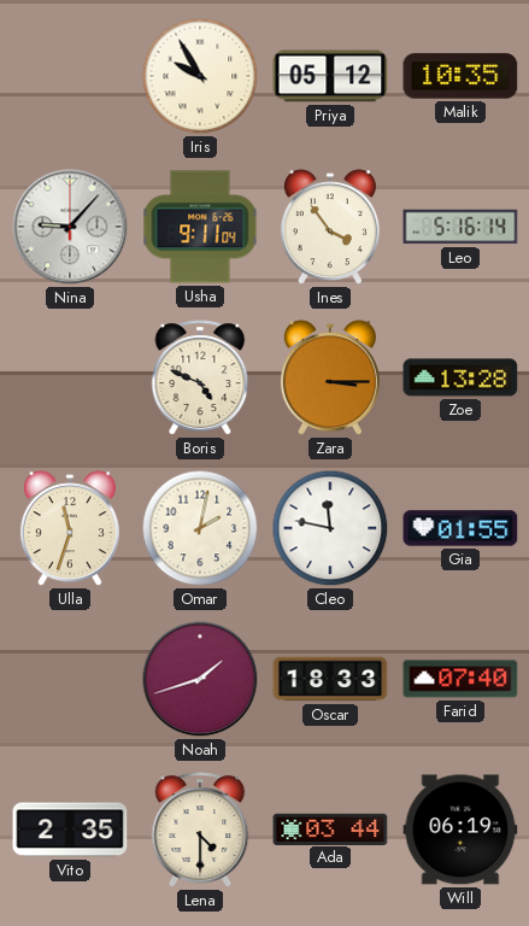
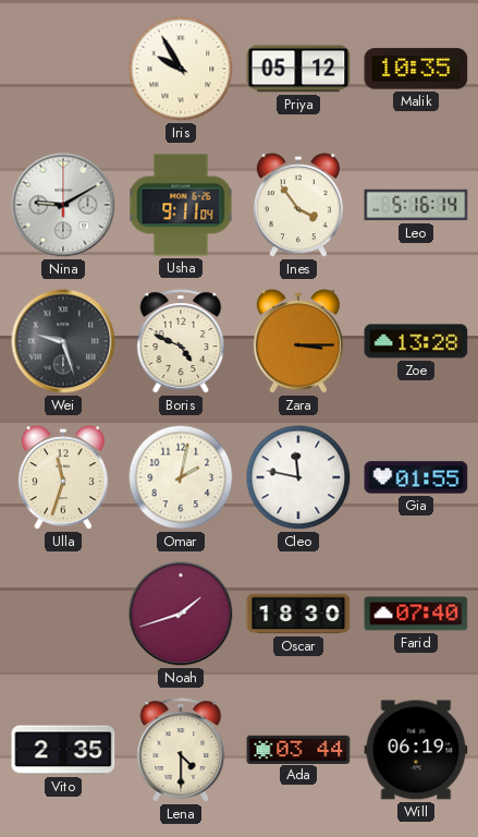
Nina: 9:07 -> 9:10
Wei: none -> 9:27
Oscar: 18:33 -> 18:30
